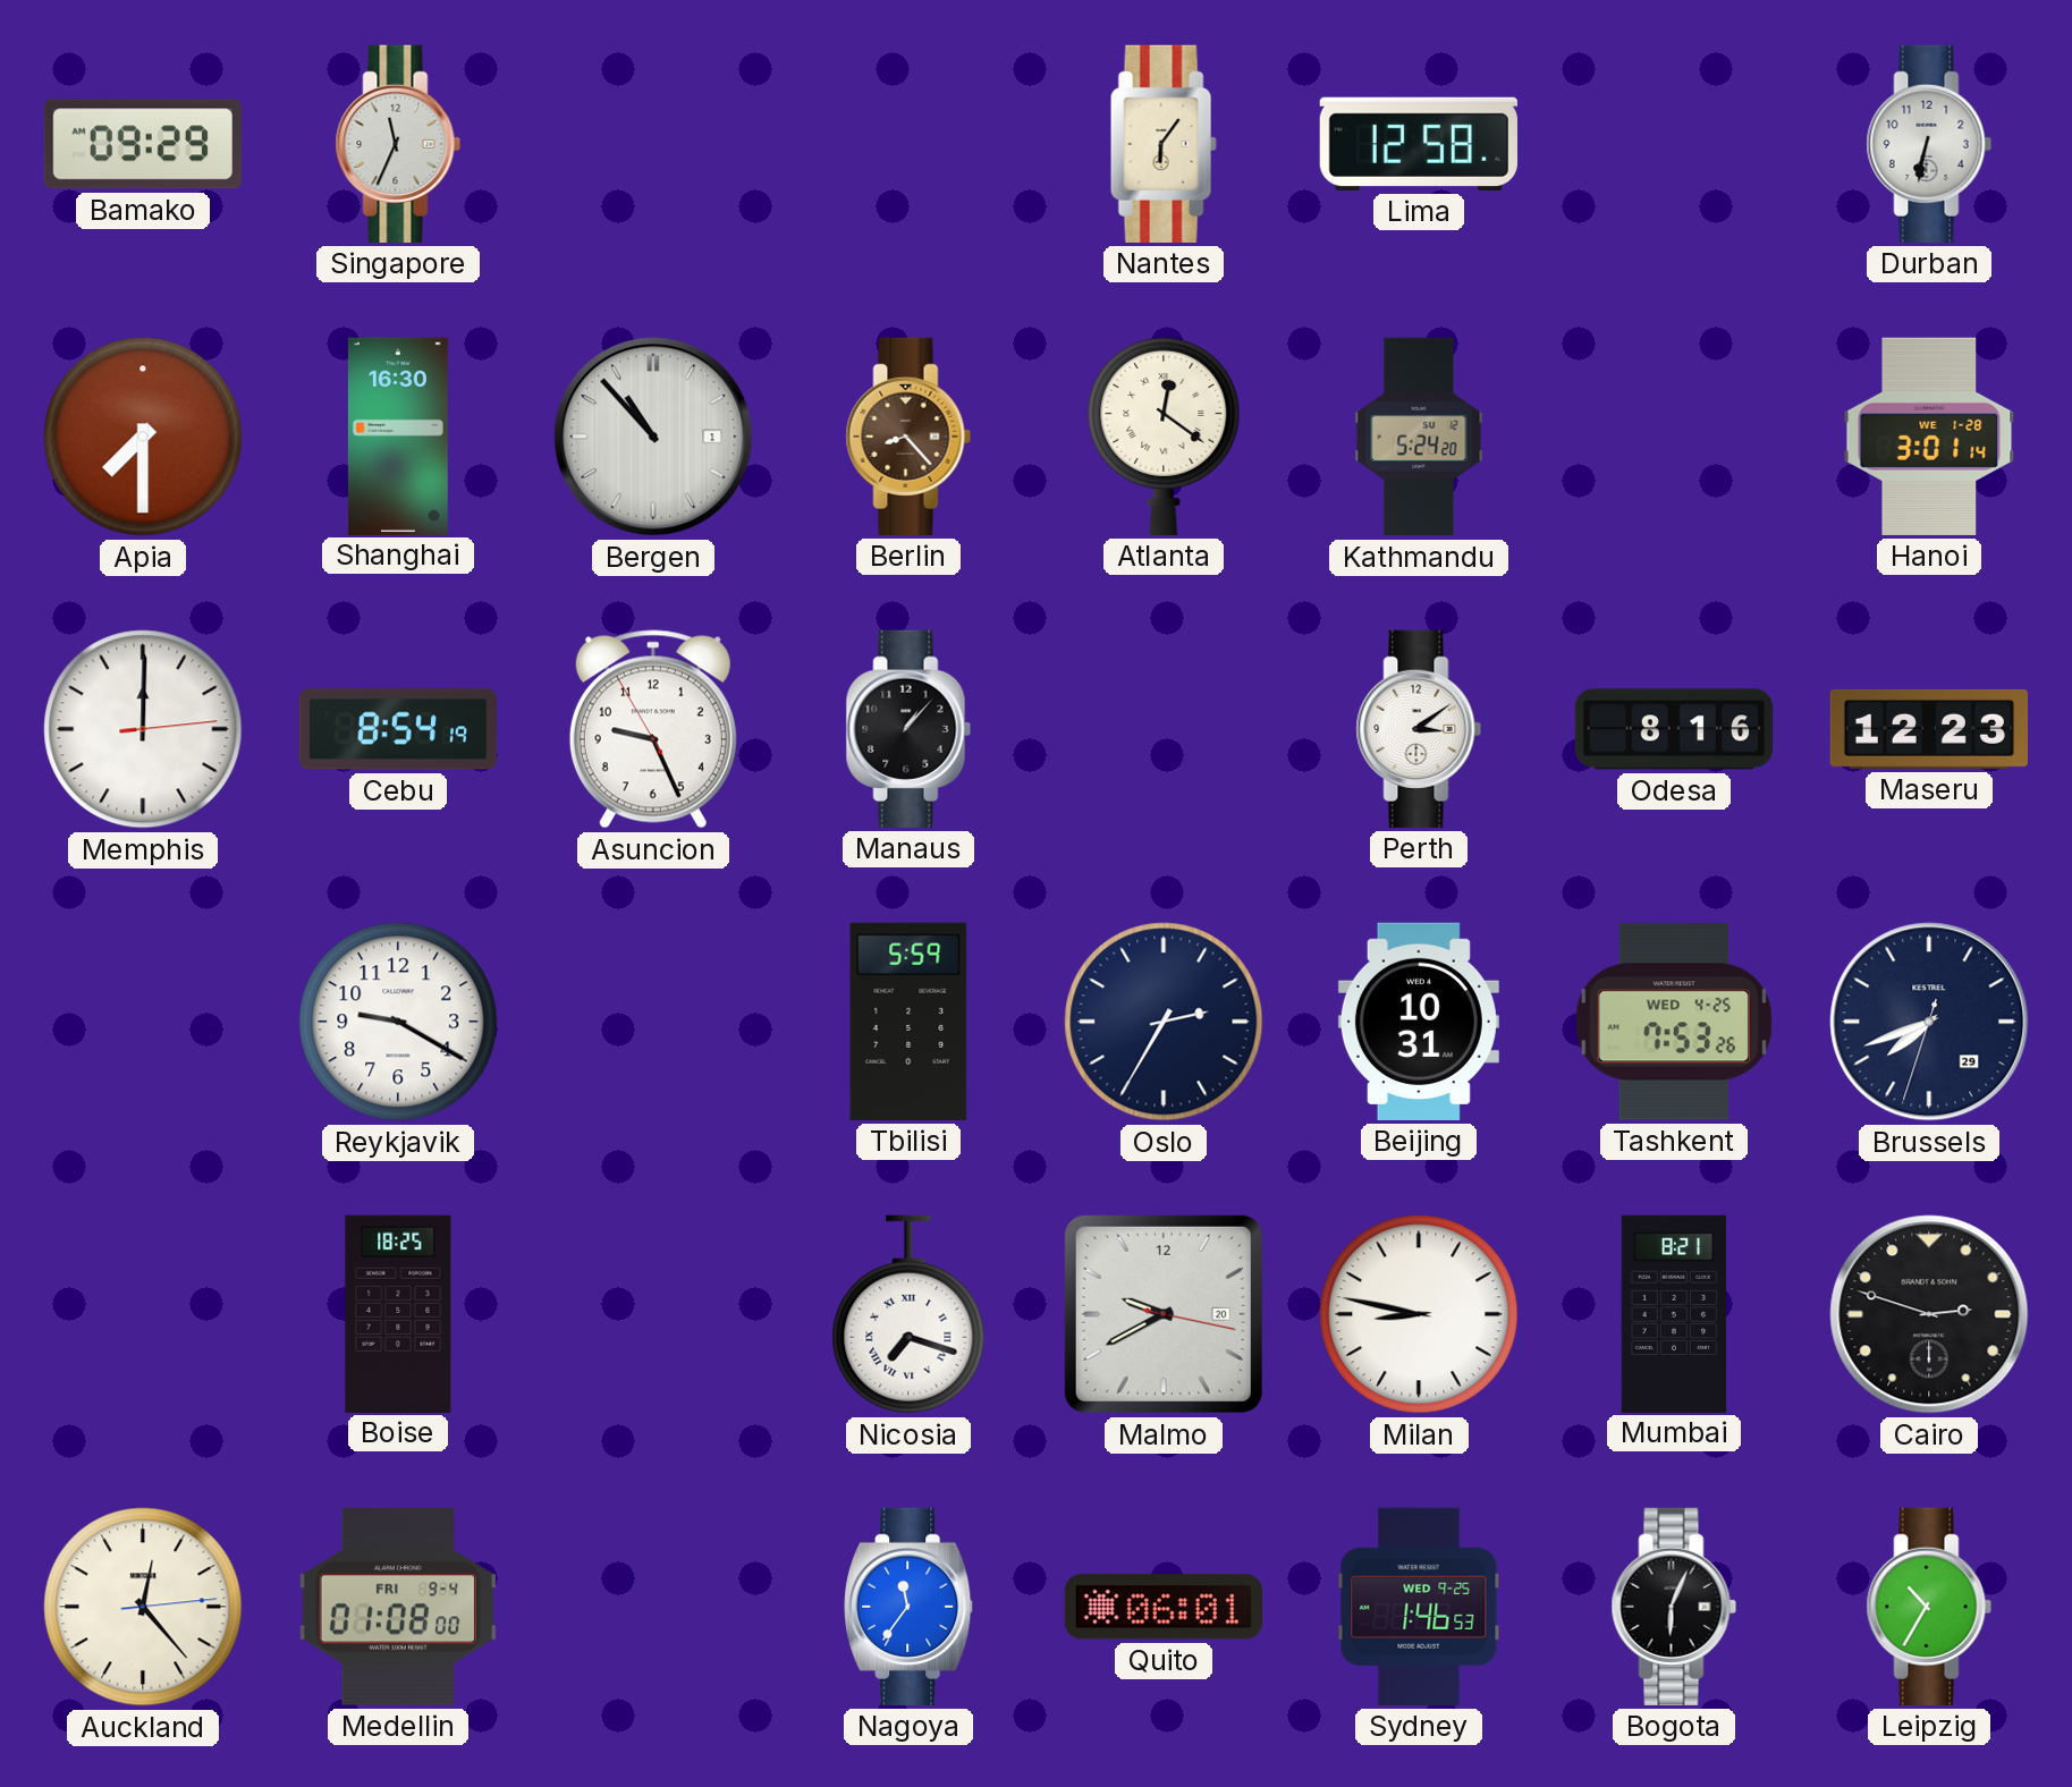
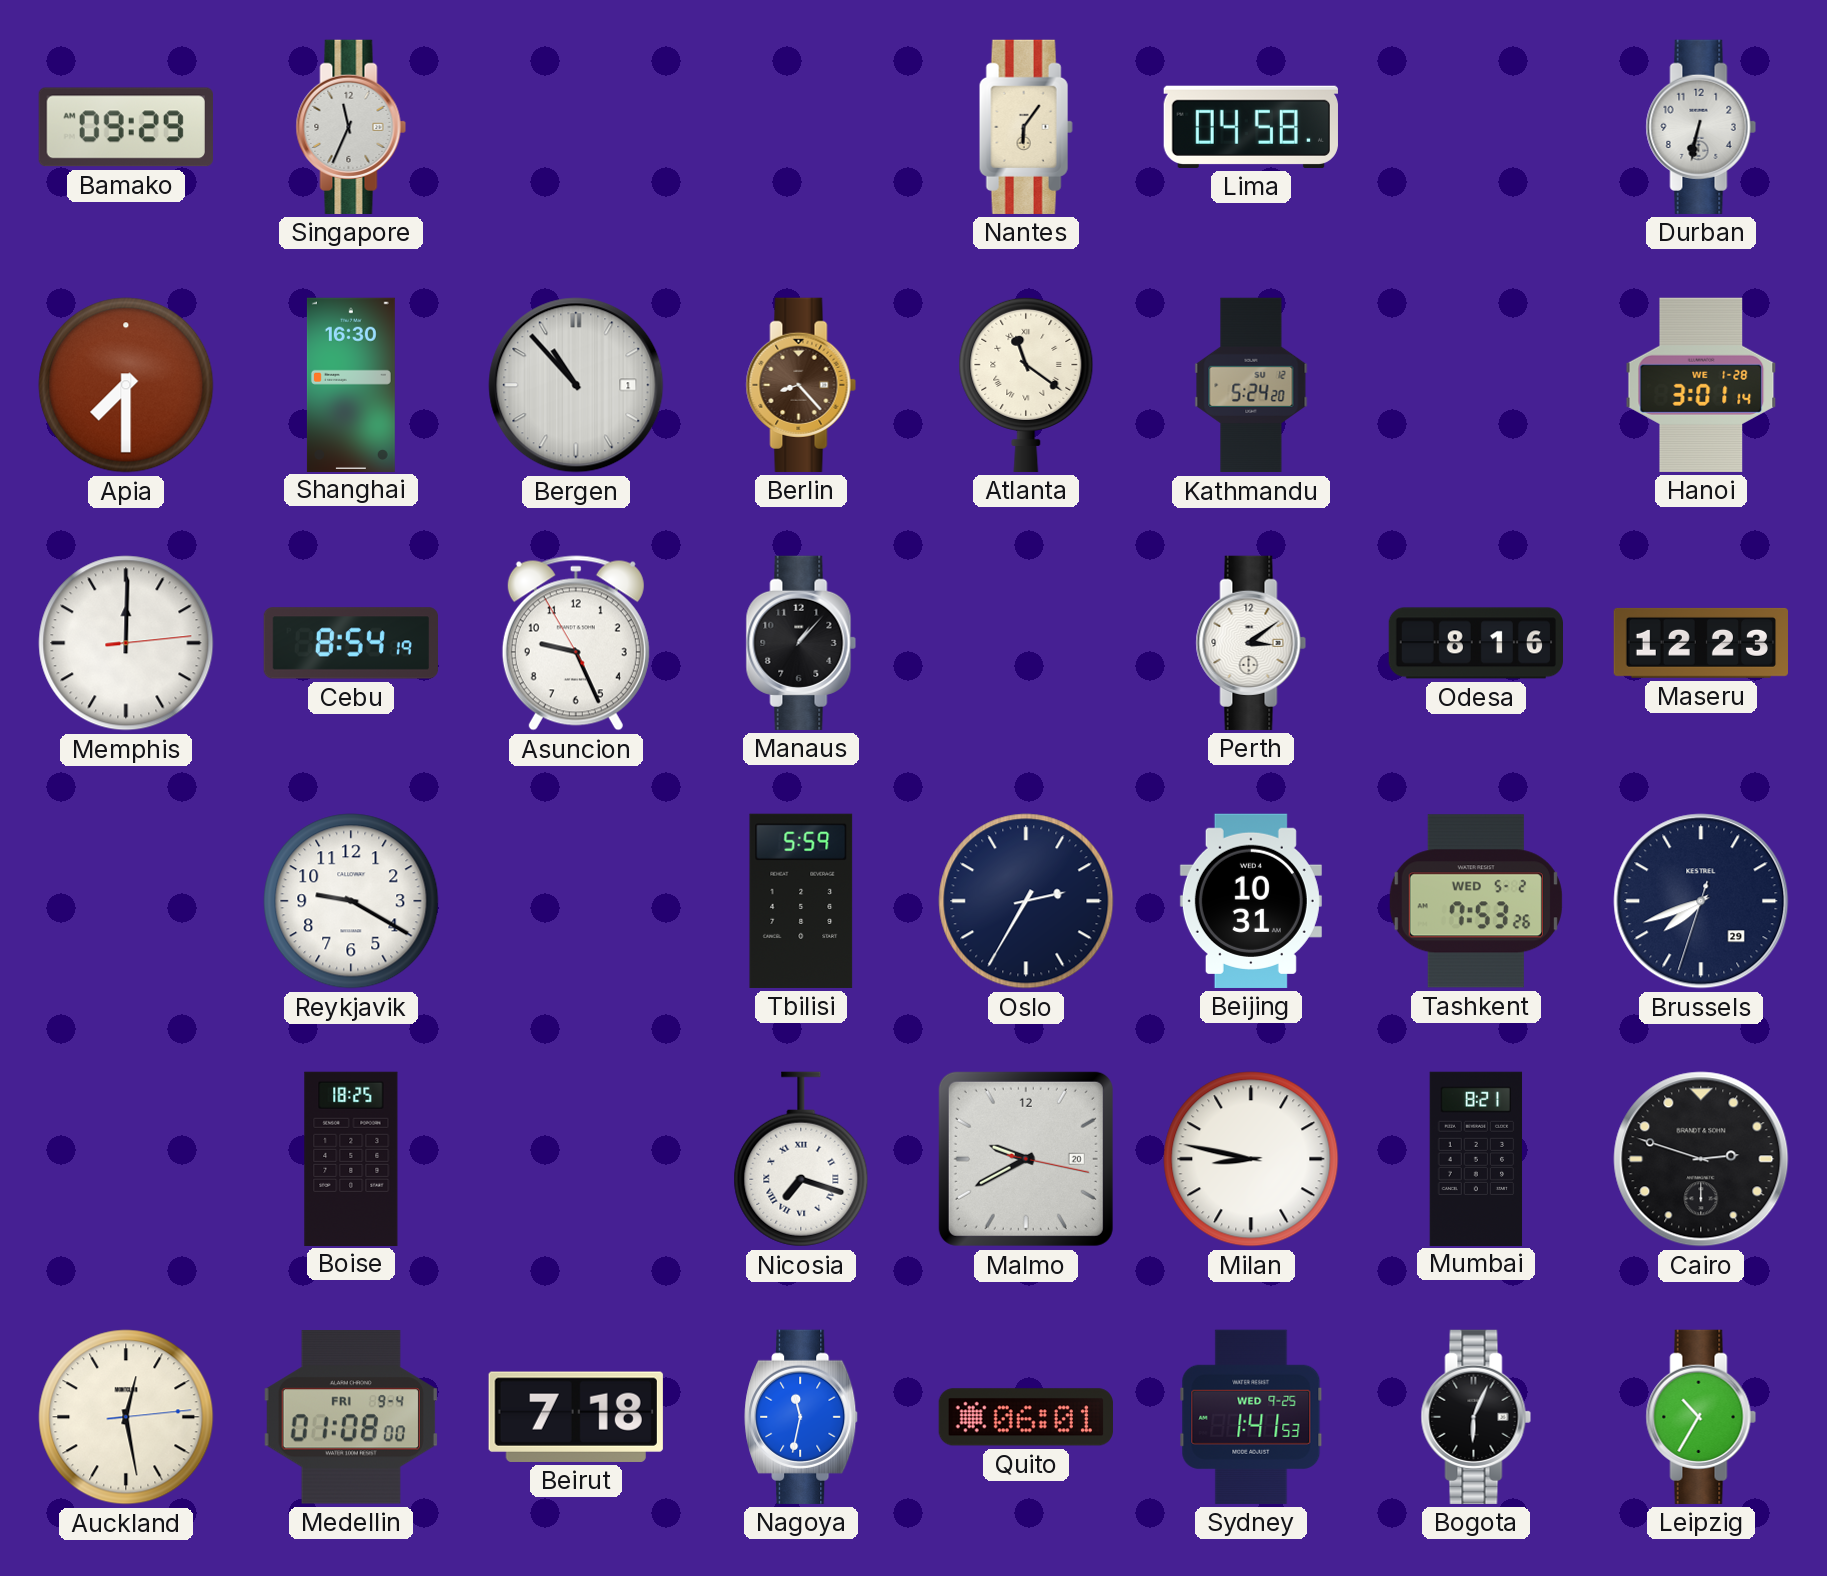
Lima: 12:58 -> 04:58
Atlanta: 12:21 -> 11:21
Tashkent date: WED 4-25 -> WED 5-2
Auckland: 12:23 -> 12:28
Beirut: none -> 7:18
Nagoya: 11:36 -> 11:32
Sydney: 1:46 -> 1:41
